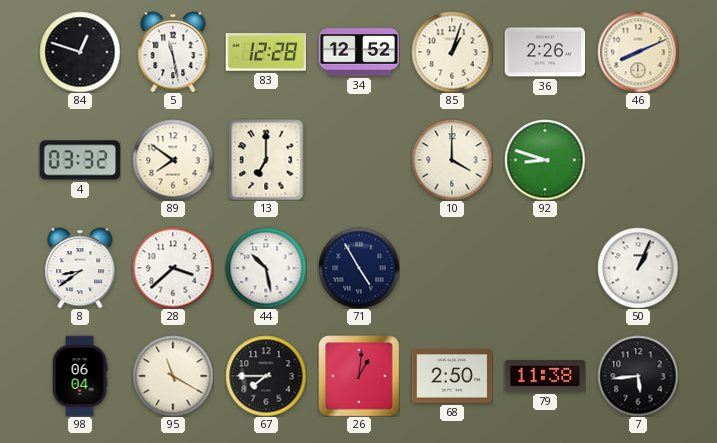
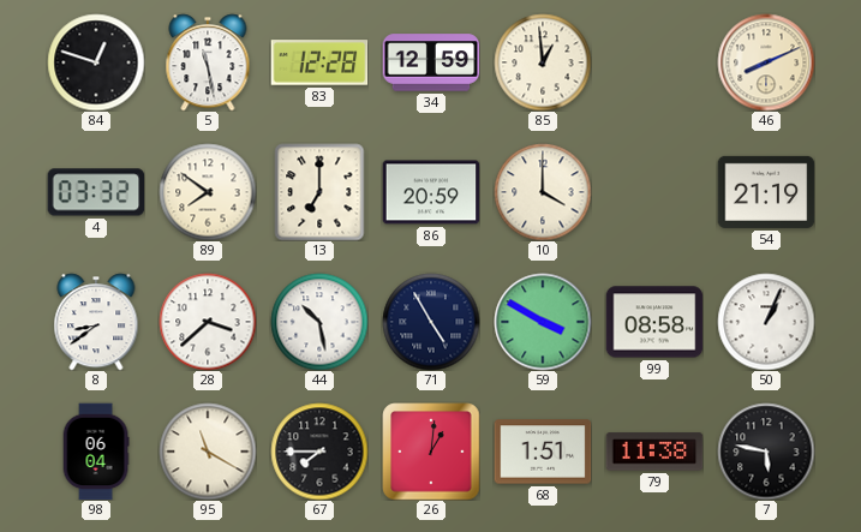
34: 12:52 -> 12:59
85: 1:03 -> 12:59
36: 2:26 -> none
86: none -> 20:59
92: 8:48 -> none
54: none -> 21:19
59: none -> 3:50
99: none -> 08:58
68: 2:50 -> 1:51
7: 5:44 -> 5:47
